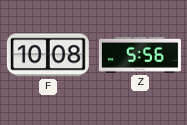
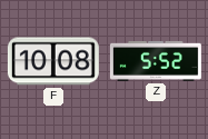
Z: 5:56 -> 5:52
